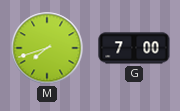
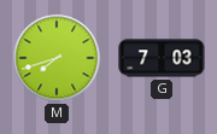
G: 7:00 -> 7:03
